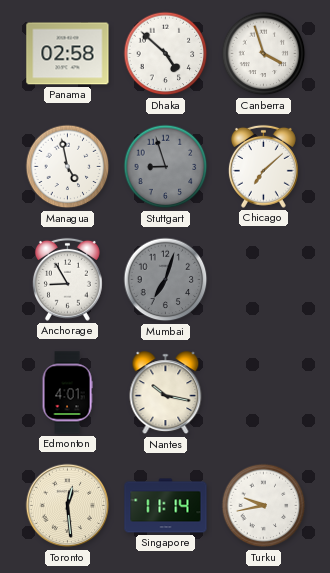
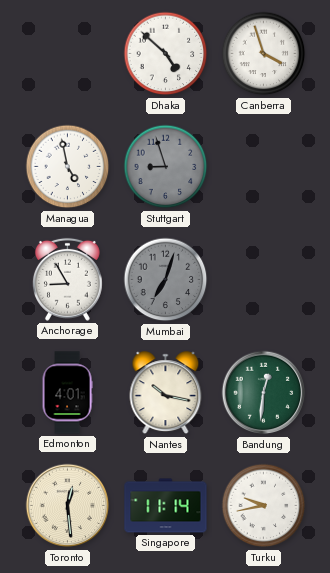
Panama: 02:58 -> none
Chicago: 7:08 -> none
Bandung: none -> 12:31
